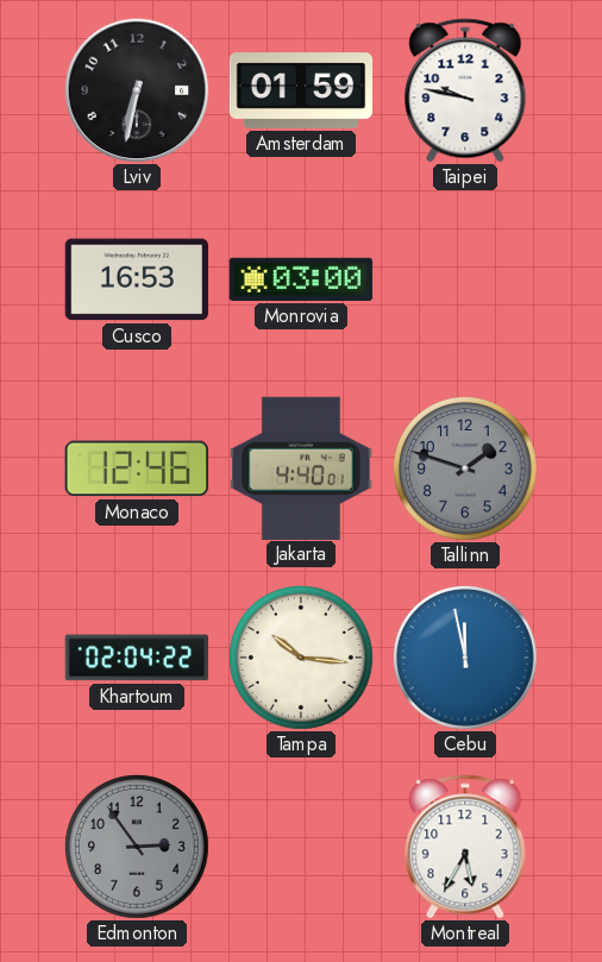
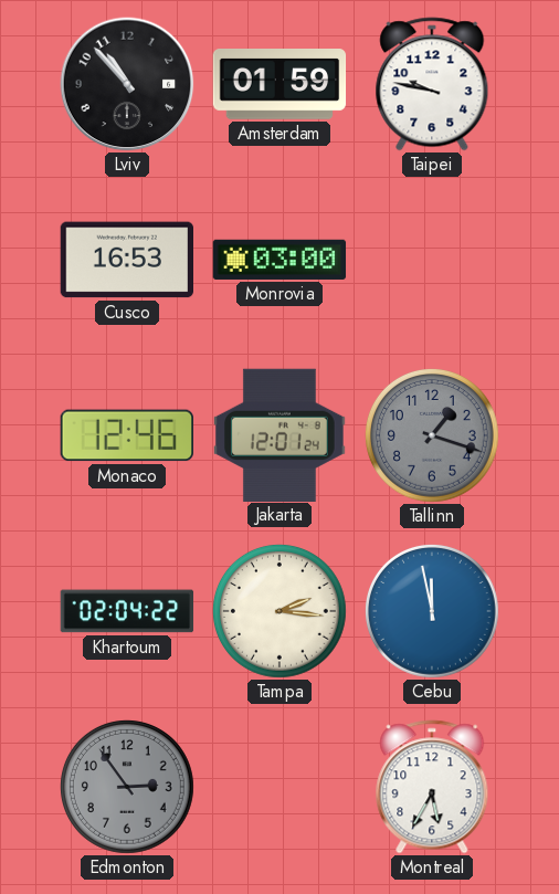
Lviv: 6:32 -> 10:53
Jakarta: 4:40 -> 12:01
Tallinn: 1:48 -> 1:18
Tampa: 10:16 -> 2:16
